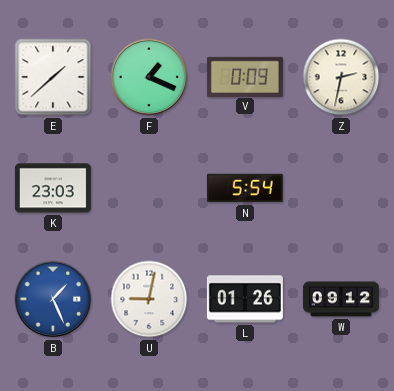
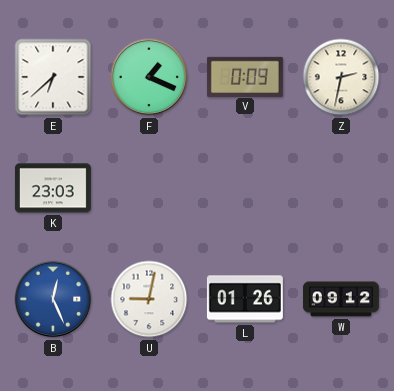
E: 1:38 -> 6:38
N: 5:54 -> none
B: 1:26 -> 12:26
